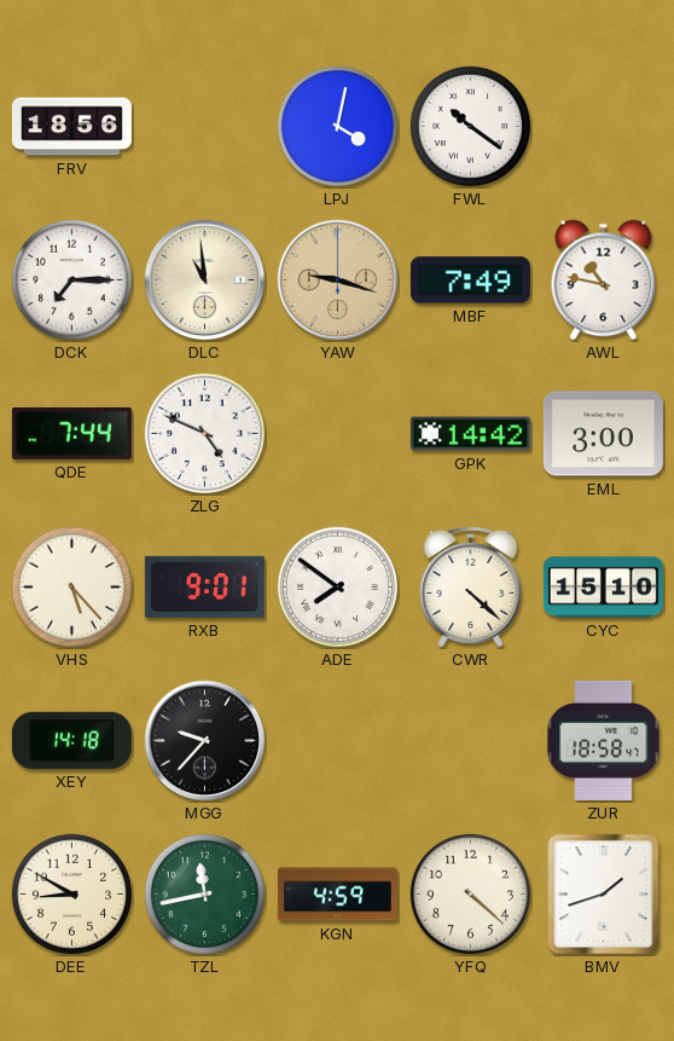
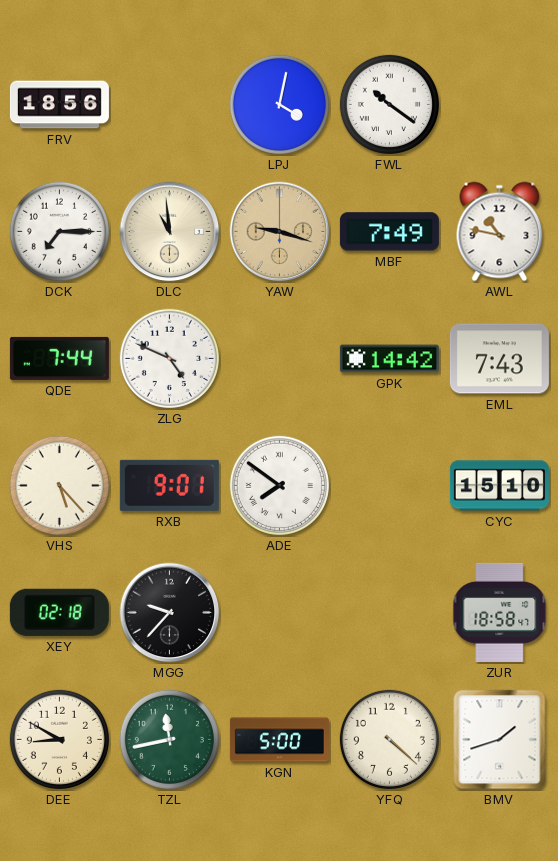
EML: 3:00 -> 7:43
CWR: 4:22 -> none
XEY: 14:18 -> 02:18
KGN: 4:59 -> 5:00
